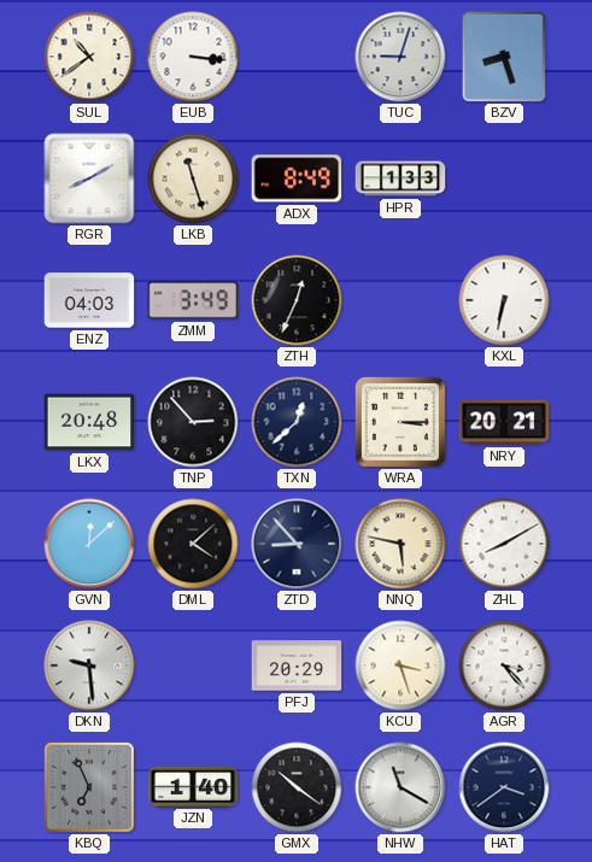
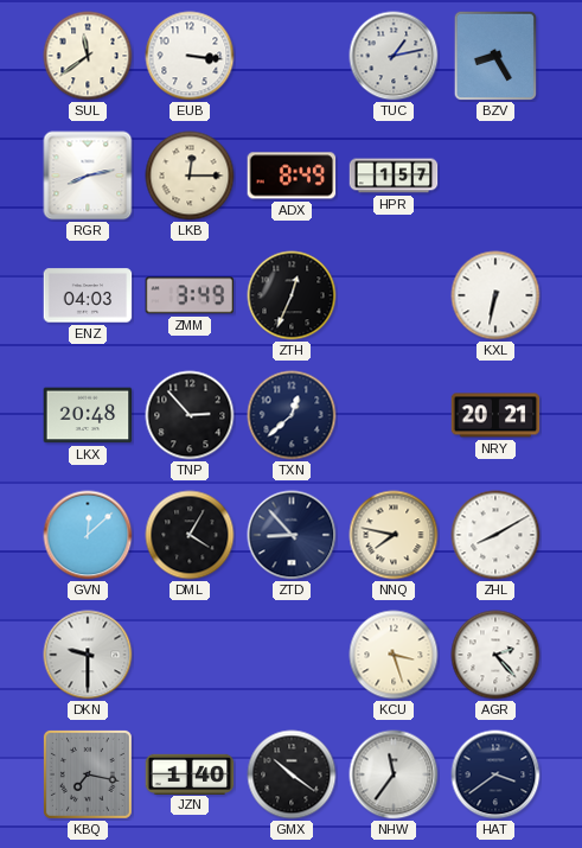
SUL: 10:39 -> 11:39
TUC: 9:03 -> 1:13
BZV: 8:27 -> 8:25
RGR: 8:10 -> 8:13
LKB: 11:27 -> 12:15
HPR: 1:33 -> 1:57
WRA: 3:15 -> none
DML: 4:08 -> 4:05
NNQ: 5:47 -> 7:47
DKN: 9:29 -> 9:30
PFJ: 20:29 -> none
AGR: 3:23 -> 2:23
KBQ: 6:56 -> 7:17
NHW: 11:20 -> 11:36
